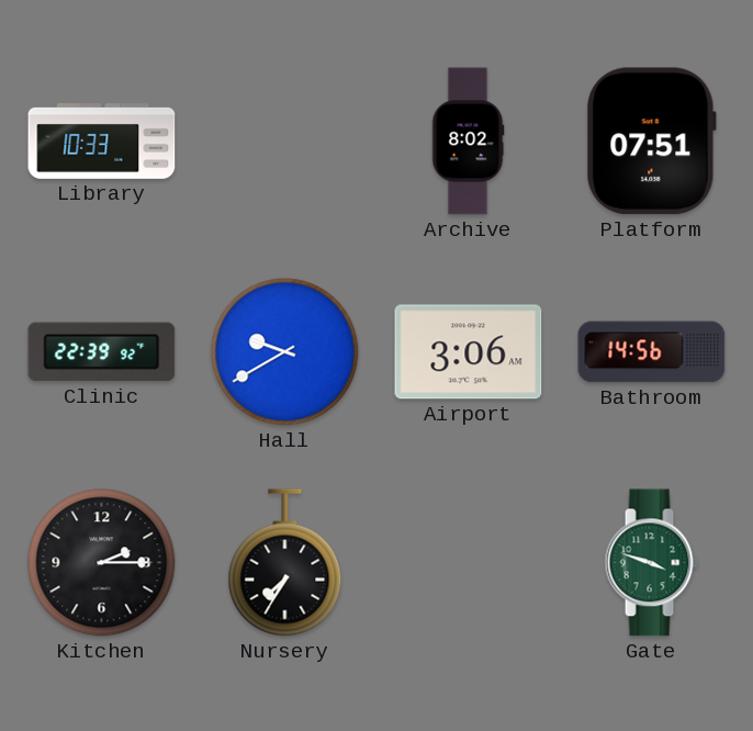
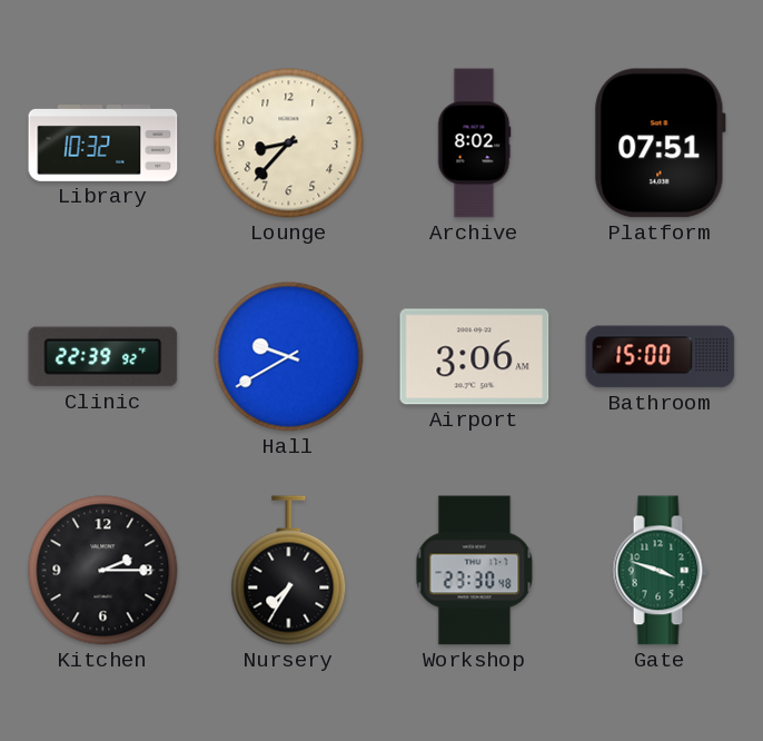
Library: 10:33 -> 10:32
Lounge: none -> 8:37
Bathroom: 14:56 -> 15:00
Workshop: none -> 23:30
